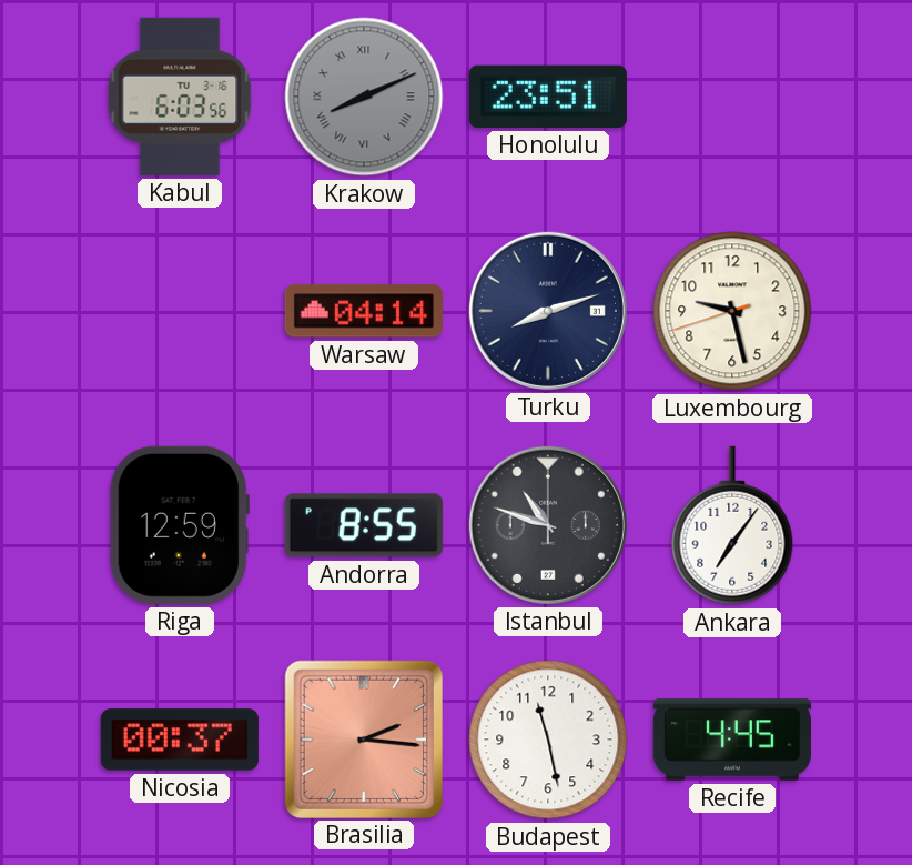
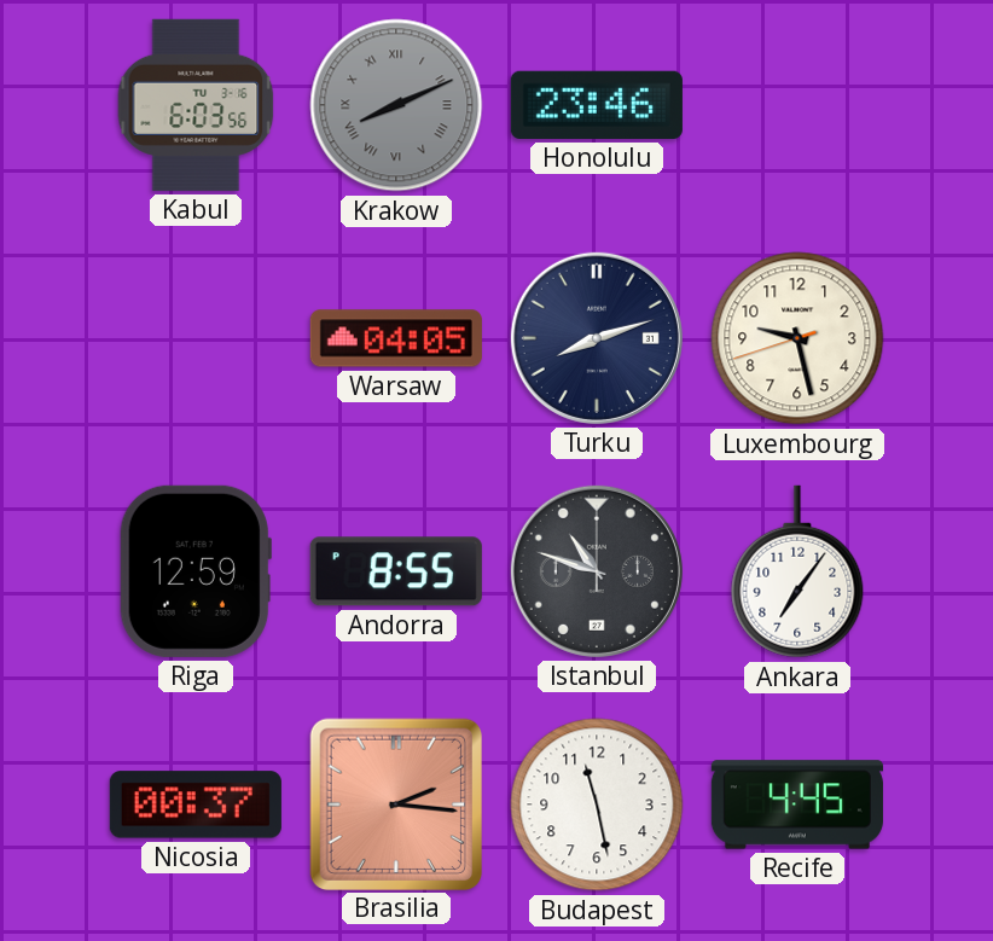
Honolulu: 23:51 -> 23:46
Warsaw: 04:14 -> 04:05
